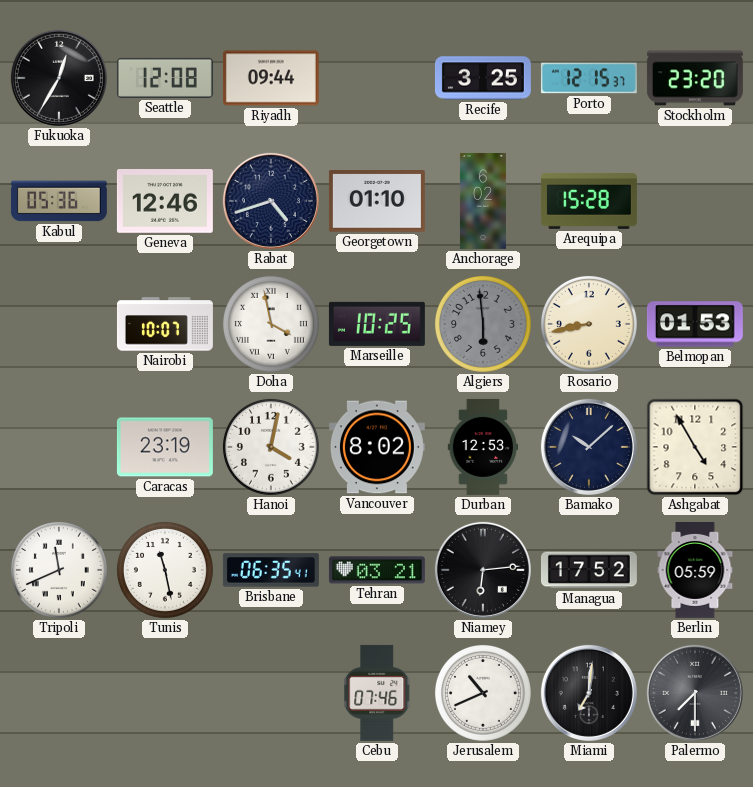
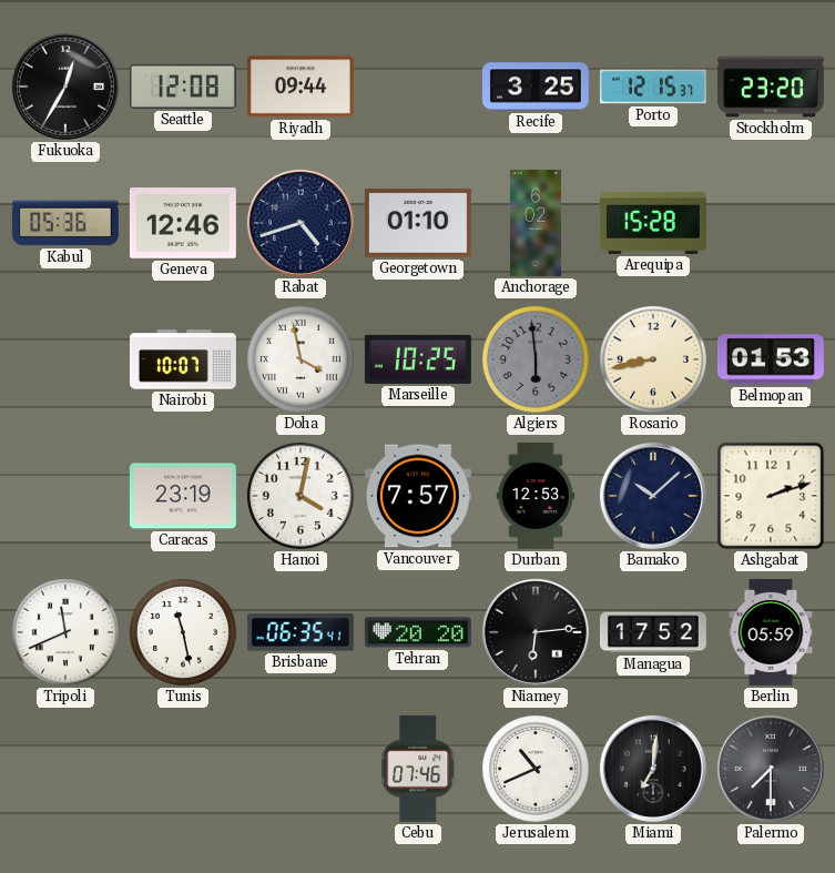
Vancouver: 8:02 -> 7:57
Ashgabat: 4:55 -> 2:12
Tehran: 03:21 -> 20:20
